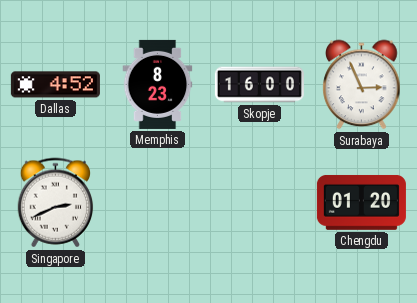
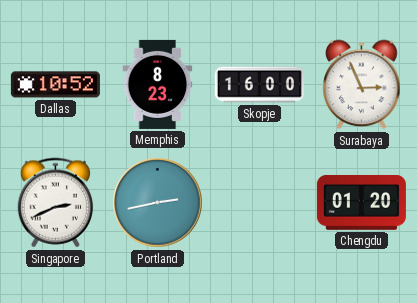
Dallas: 4:52 -> 10:52
Portland: none -> 2:43
